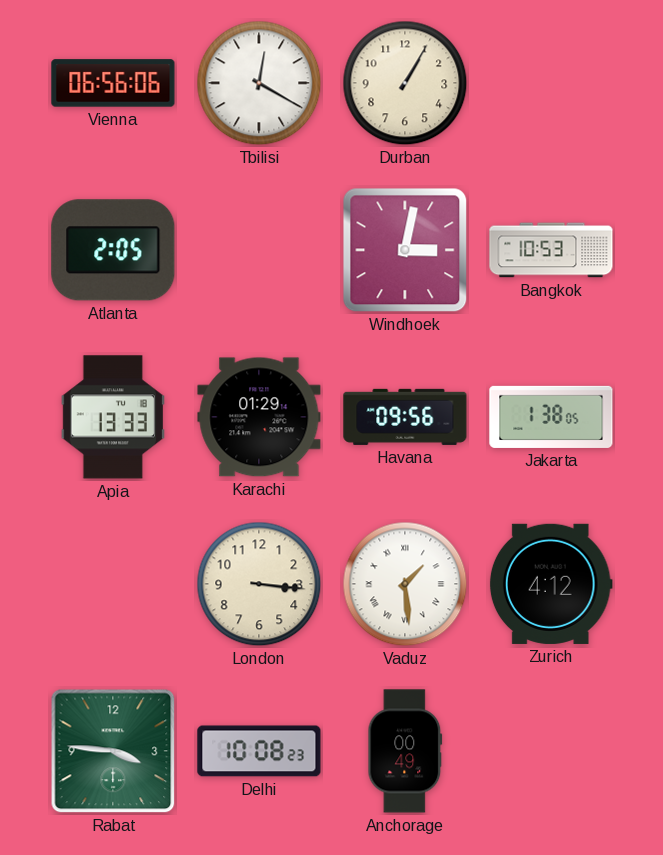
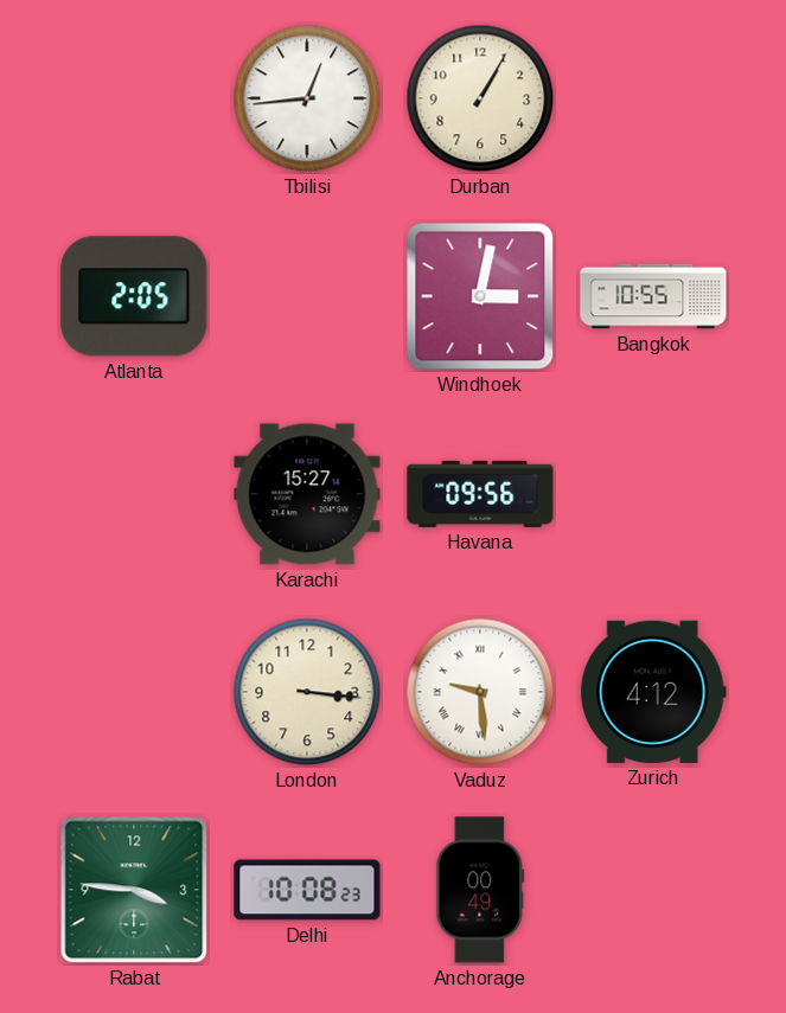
Vienna: 06:56 -> none
Tbilisi: 12:20 -> 12:44
Bangkok: 10:53 -> 10:55
Apia: 13:33 -> none
Karachi: 01:29 -> 15:27
Jakarta: 1:38 -> none
Vaduz: 1:29 -> 9:29
